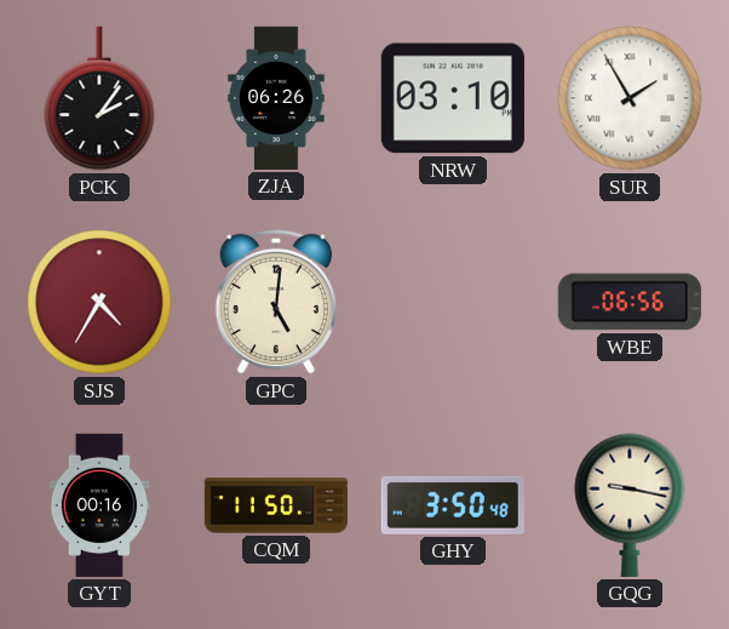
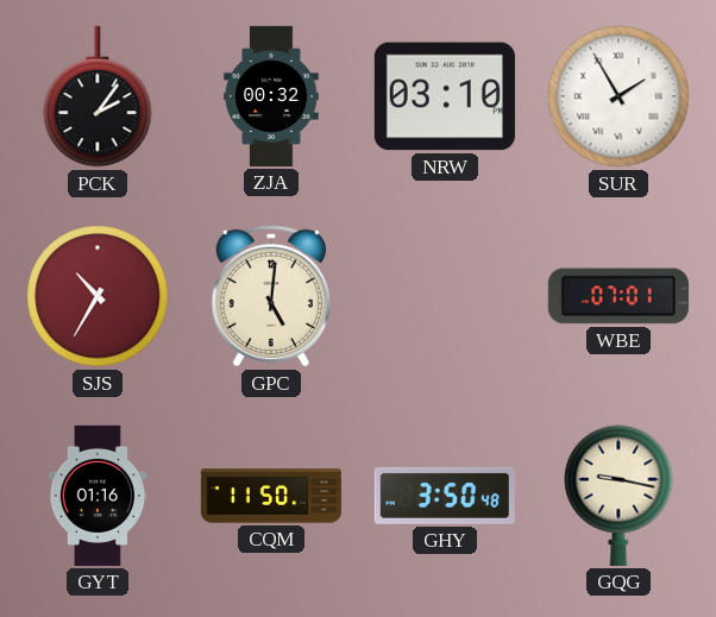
ZJA: 06:26 -> 00:32
SJS: 4:35 -> 10:35
WBE: 06:56 -> 07:01
GYT: 00:16 -> 01:16
